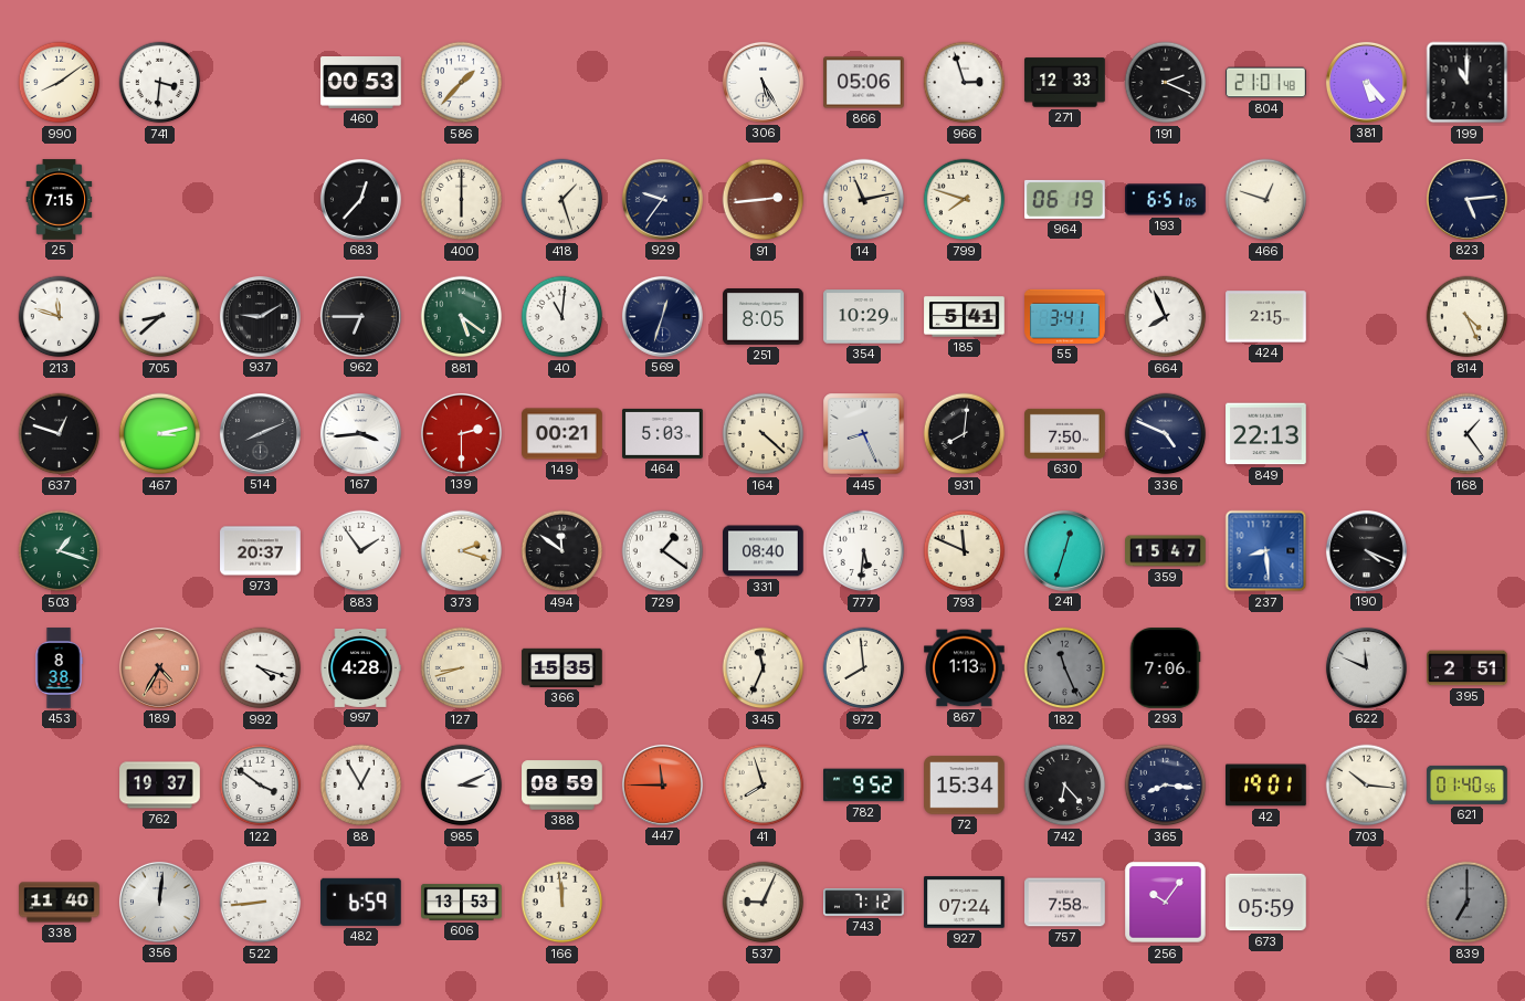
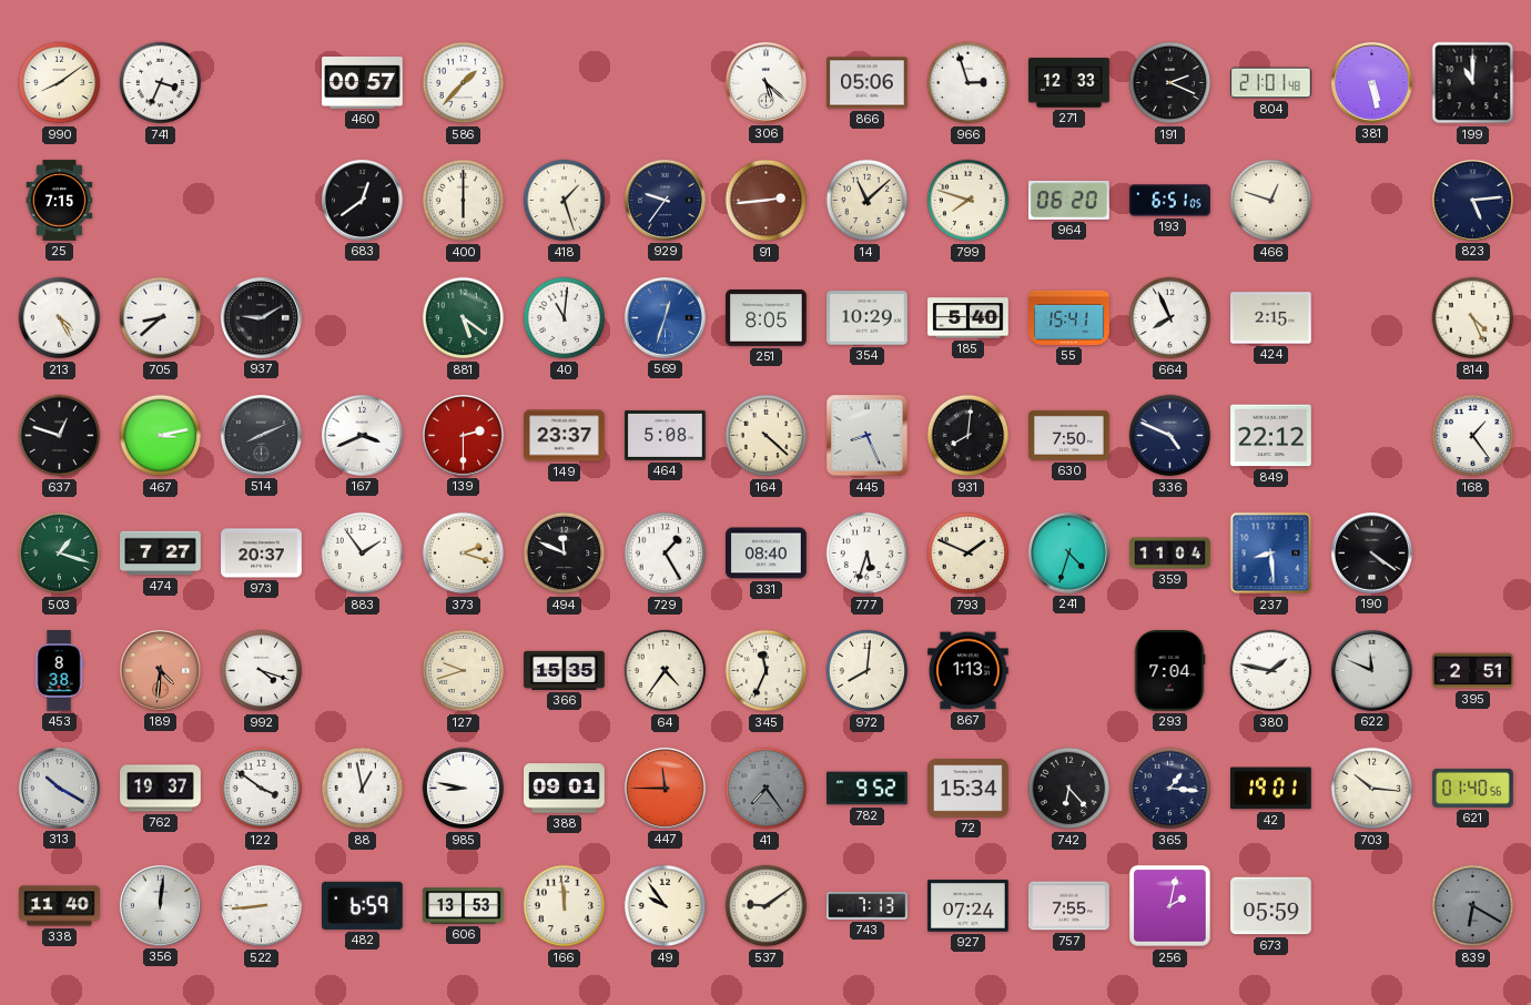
741: 3:31 -> 3:34
460: 00:53 -> 00:57
306: 5:25 -> 5:22
381: 5:23 -> 5:28
683: 12:37 -> 12:39
14: 11:13 -> 11:08
964: 06:19 -> 06:20
213: 11:48 -> 4:25
962: 6:45 -> none
569 dial: navy -> blue
185: 5:41 -> 5:40
55: 3:41 -> 15:41
167: 3:44 -> 3:41
149: 00:21 -> 23:37
464: 5:03 -> 5:08
849: 22:13 -> 22:12
474: none -> 7:27
494: 11:51 -> 11:49
729: 1:21 -> 1:25
777: 5:31 -> 5:33
793: 11:49 -> 1:49
241: 12:33 -> 4:33
359: 15:47 -> 11:04
190: 4:19 -> 4:21
189: 4:35 -> 4:31
997: 4:28 -> none
127: 8:42 -> 9:42
64: none -> 4:36
972: 7:59 -> 8:01
182: 11:26 -> none
293: 7:06 -> 7:04
380: none -> 1:47
313: none -> 10:20
88: 12:55 -> 12:58
985: 3:11 -> 8:47
388: 08:59 -> 09:01
41: 7:57 -> 7:24
41 dial: cream -> grey
365: 8:16 -> 1:16
49: none -> 9:54
537: 9:04 -> 9:09
743: 7:12 -> 7:13
757: 7:58 -> 7:55
256: 10:06 -> 2:02
839: 7:00 -> 6:20
